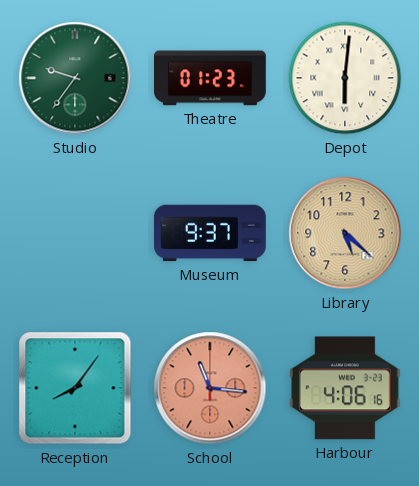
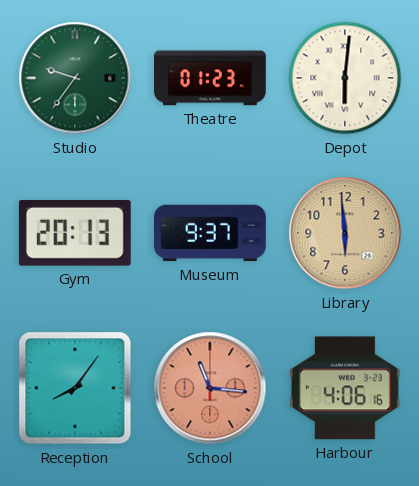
Gym: none -> 20:13
Library: 5:22 -> 5:59
